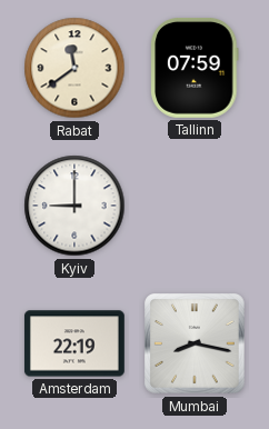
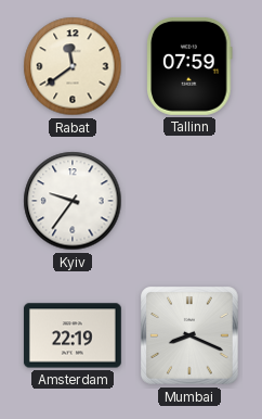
Kyiv: 9:00 -> 9:36
Mumbai: 8:17 -> 8:19
